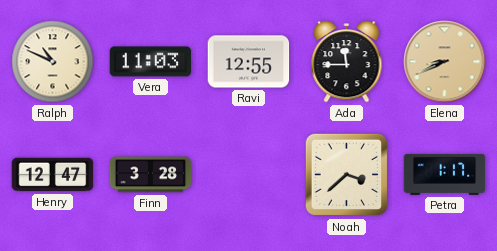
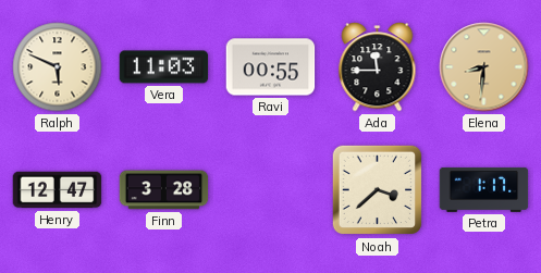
Ralph: 10:49 -> 5:49
Ravi: 12:55 -> 00:55
Elena: 8:41 -> 8:31
